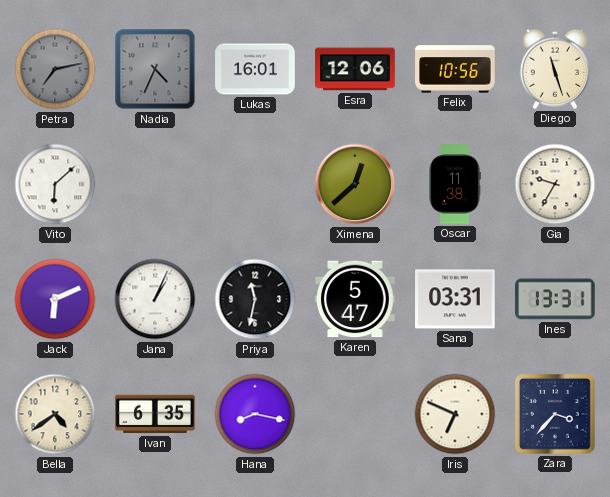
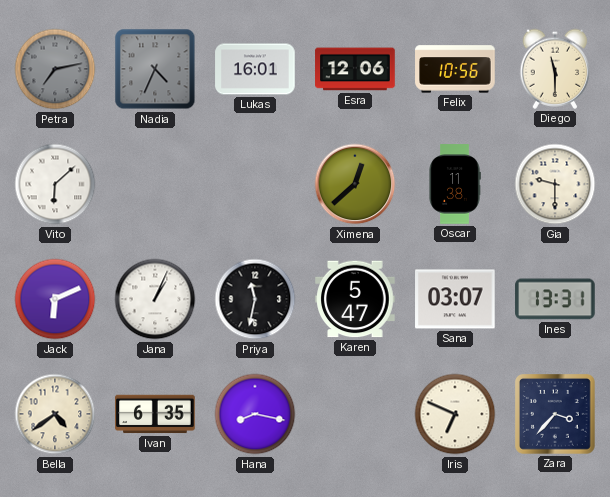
Diego: 11:27 -> 11:30
Gia: 9:35 -> 9:30
Sana: 03:31 -> 03:07
